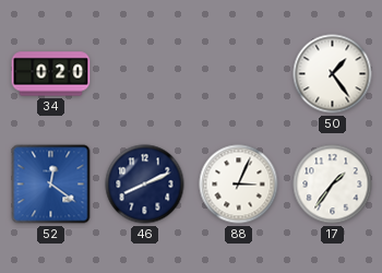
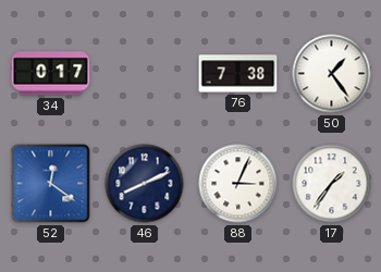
34: 0:20 -> 0:17
76: none -> 7:38
